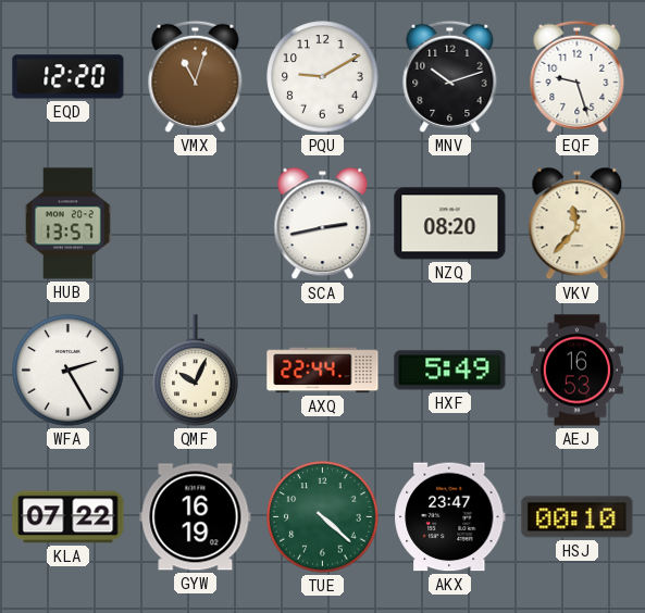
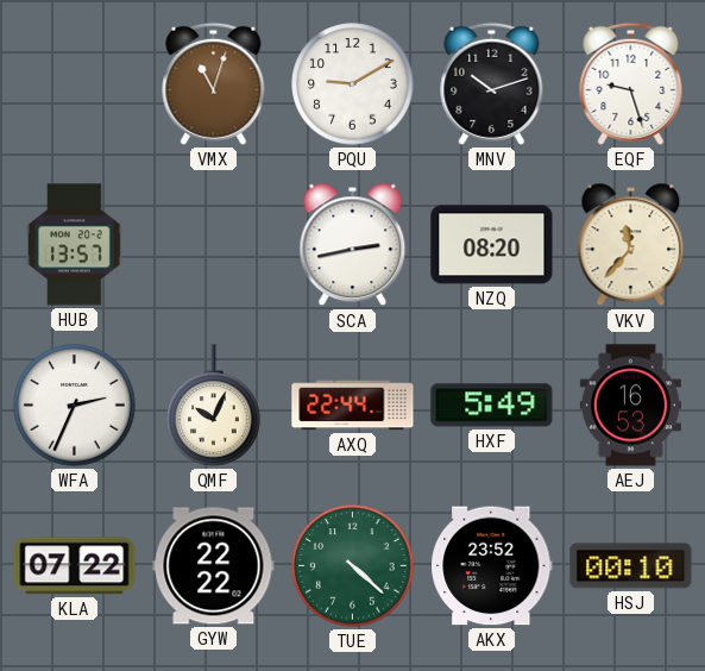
EQD: 12:20 -> none
WFA: 2:25 -> 2:34
GYW: 16:19 -> 22:22
AKX: 23:47 -> 23:52
